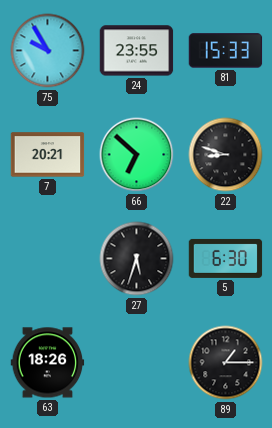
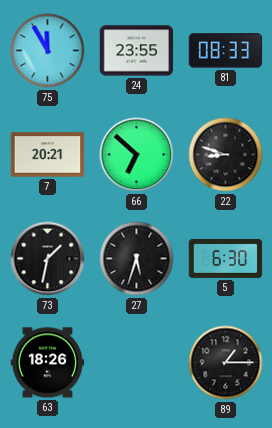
75: 9:55 -> 11:55
81: 15:33 -> 08:33
73: none -> 1:32
